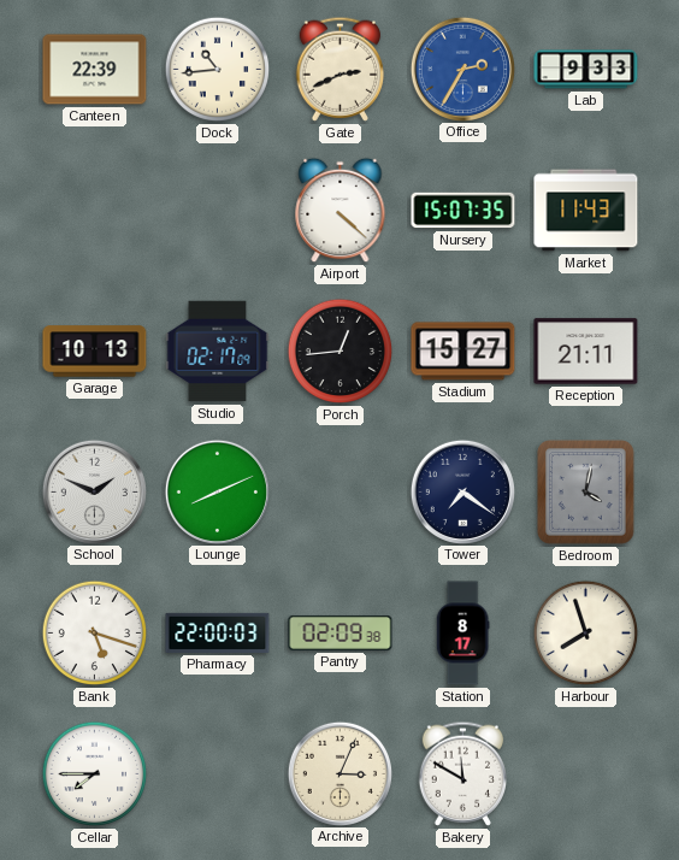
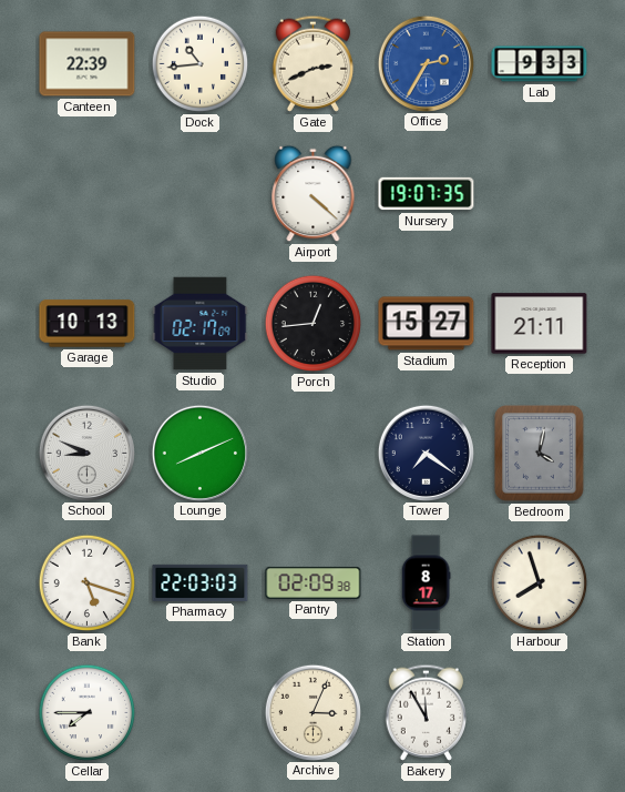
Nursery: 15:07 -> 19:07
Market: 11:43 -> none
School: 1:49 -> 8:49
Pharmacy: 22:00 -> 22:03
Bakery: 11:50 -> 11:55
